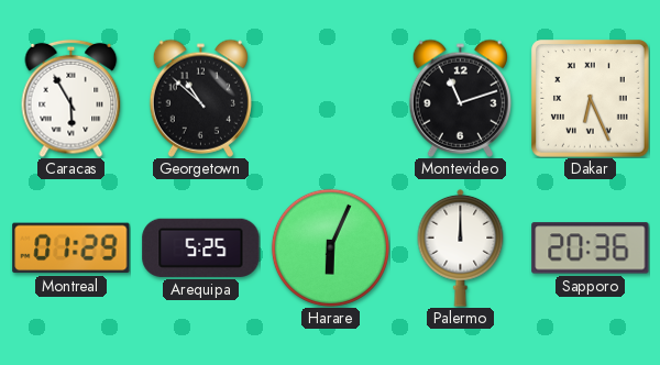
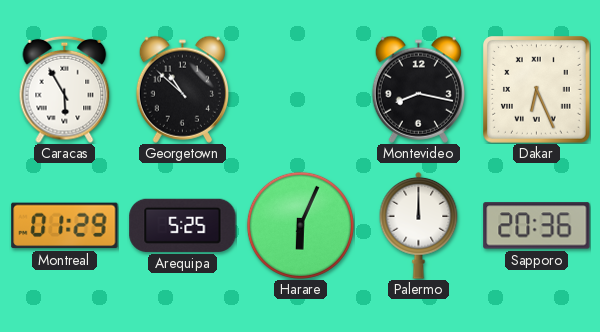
Montevideo: 11:12 -> 8:17
